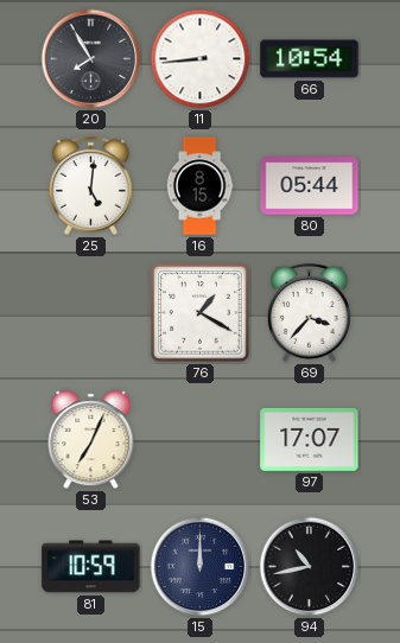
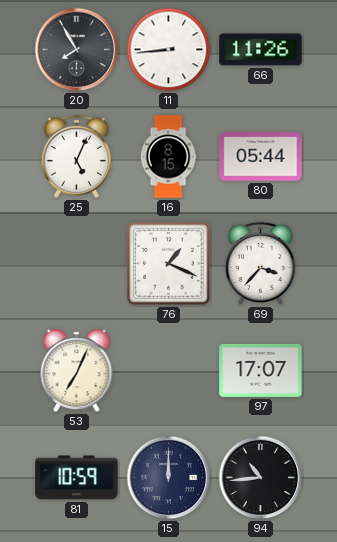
66: 10:54 -> 11:26
25: 5:01 -> 5:04
76: 1:20 -> 1:19
94: 10:43 -> 10:44
